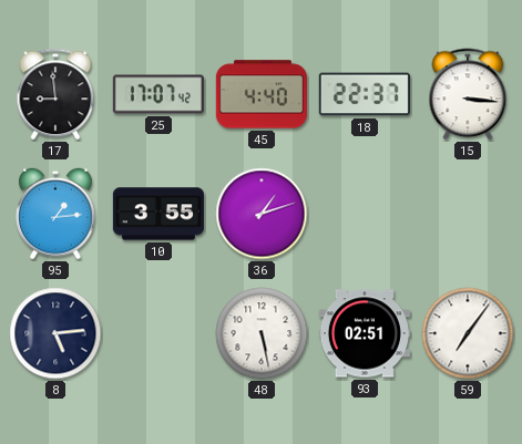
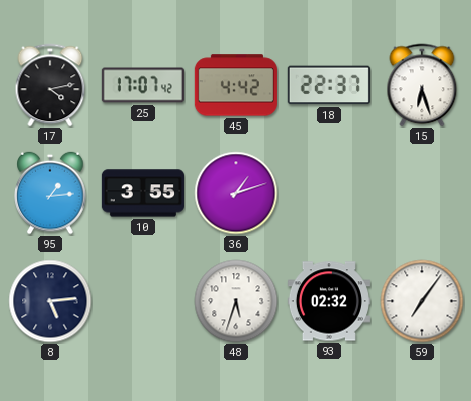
17: 8:59 -> 4:13
45: 4:40 -> 4:42
15: 3:16 -> 6:27
48: 5:28 -> 5:33
93: 02:51 -> 02:32
